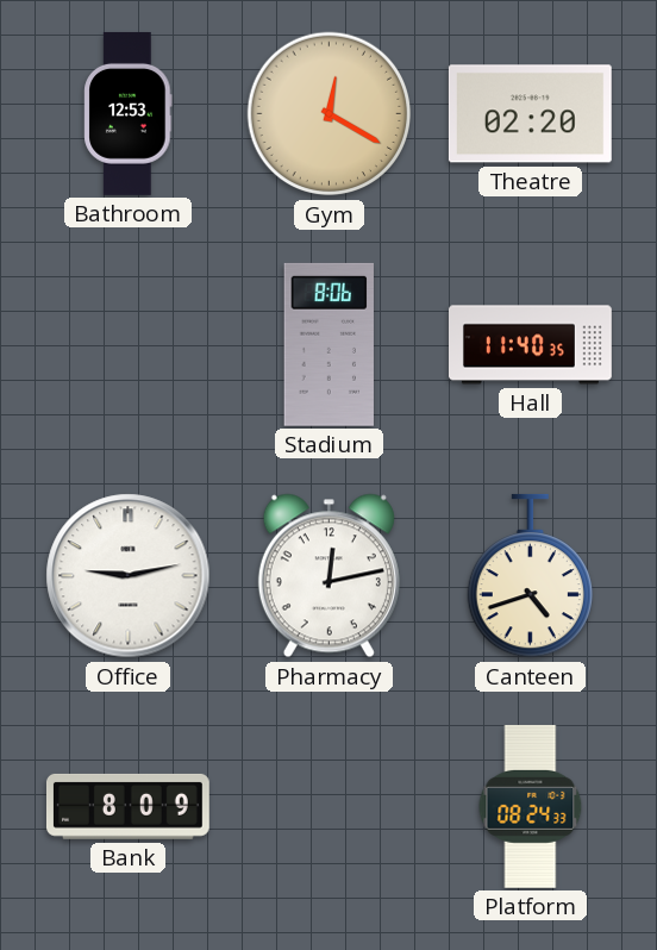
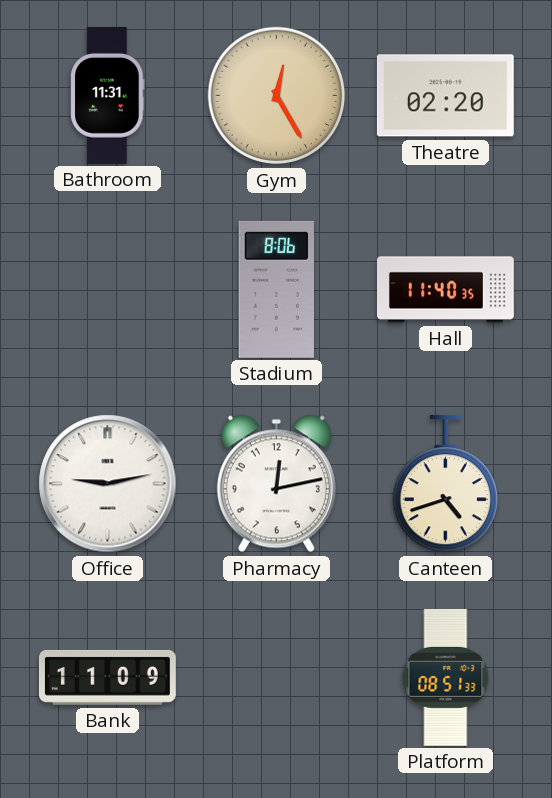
Bathroom: 12:53 -> 11:31
Gym: 12:20 -> 12:25
Bank: 8:09 -> 11:09
Platform: 08:24 -> 08:51
